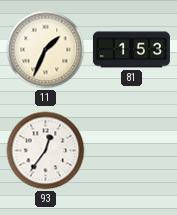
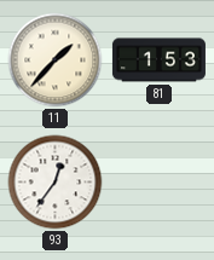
11: 1:34 -> 1:37
